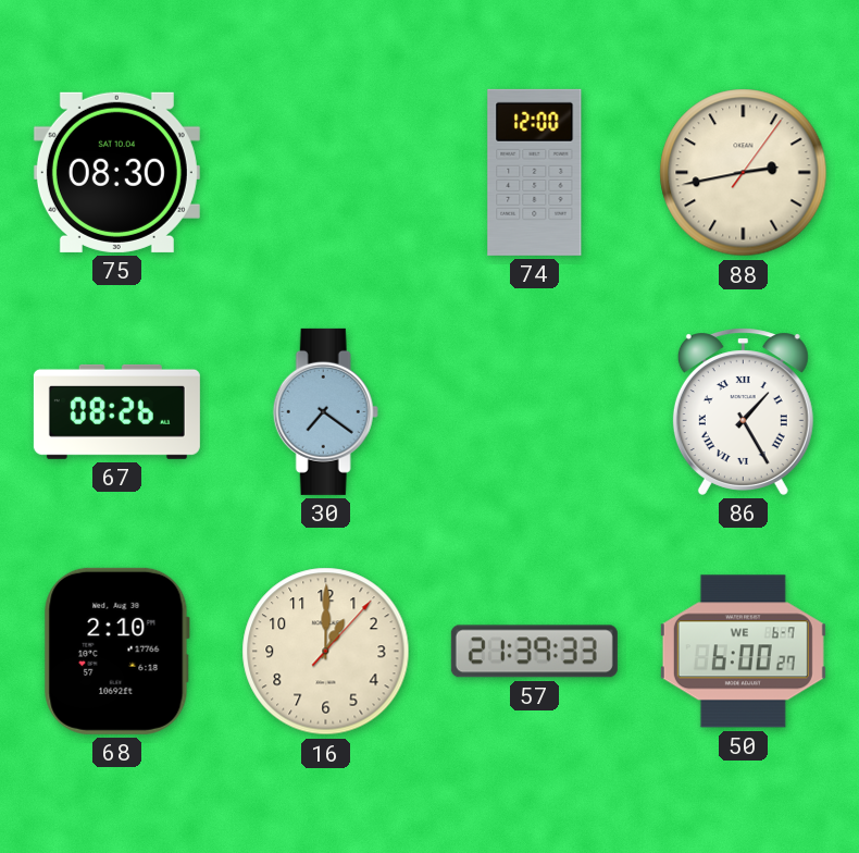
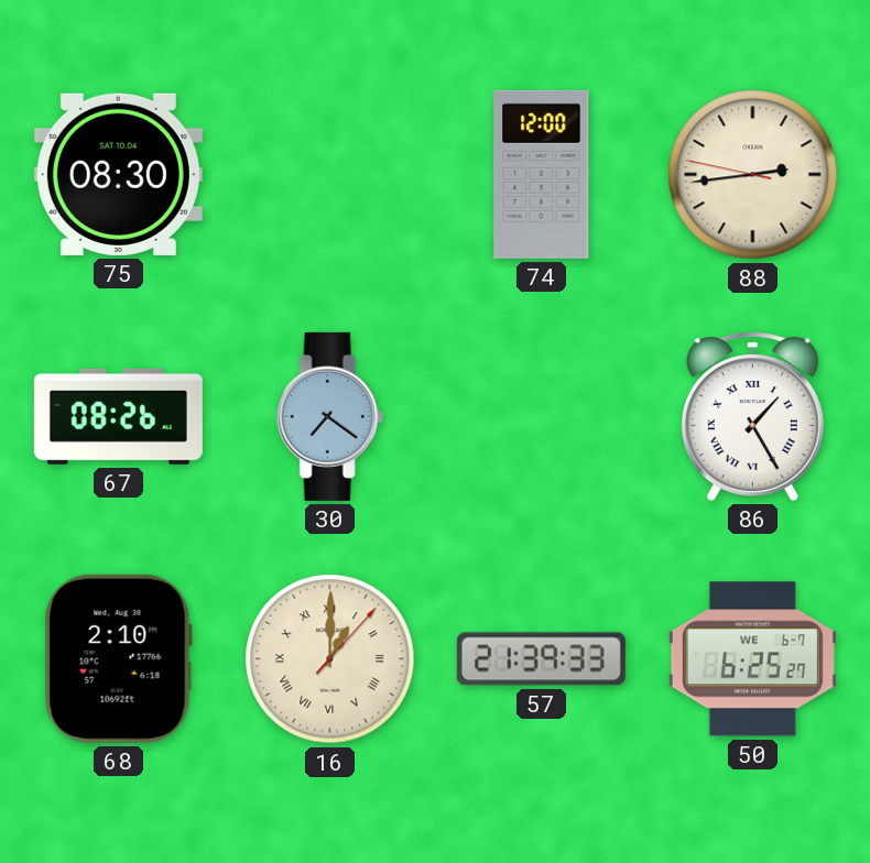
88: 2:43:06 -> 2:43:47
16 numerals: Arabic -> Roman
50: 6:00 -> 6:25
